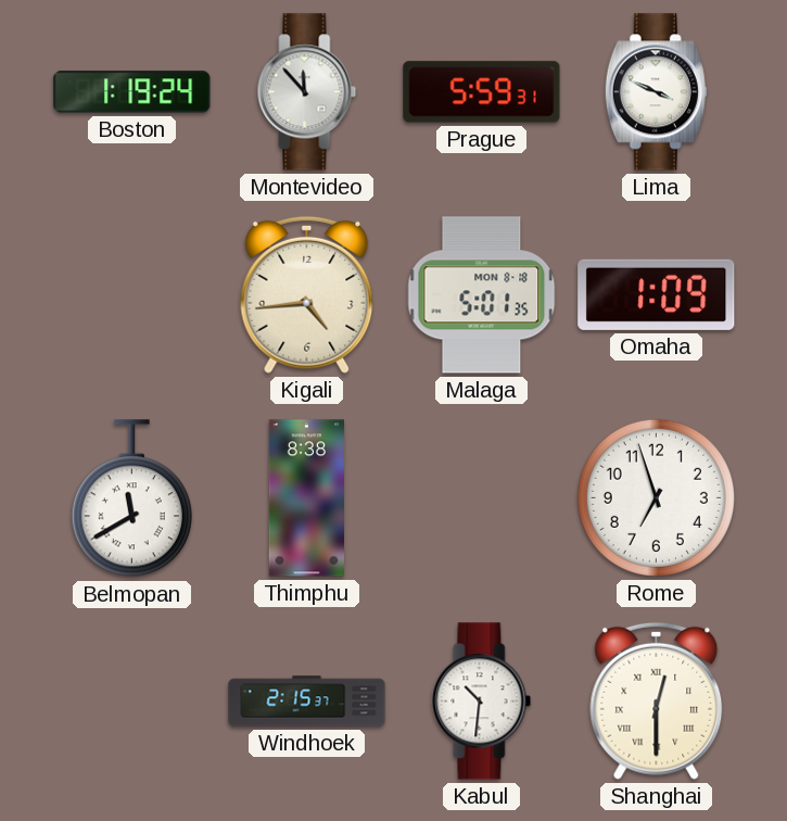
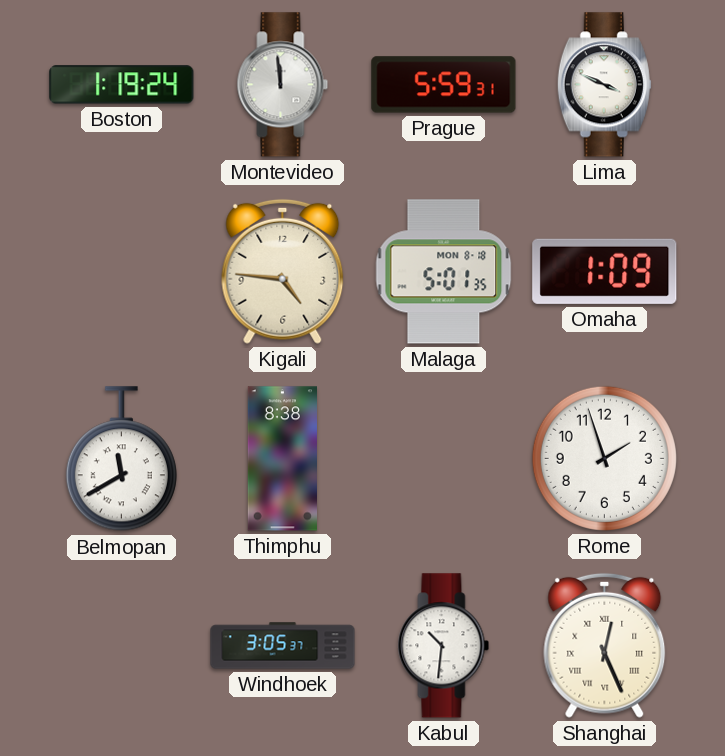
Montevideo: 11:53 -> 11:59
Kigali: 4:44 -> 4:46
Rome: 6:57 -> 1:57
Windhoek: 2:15 -> 3:05
Shanghai: 12:30 -> 12:26
